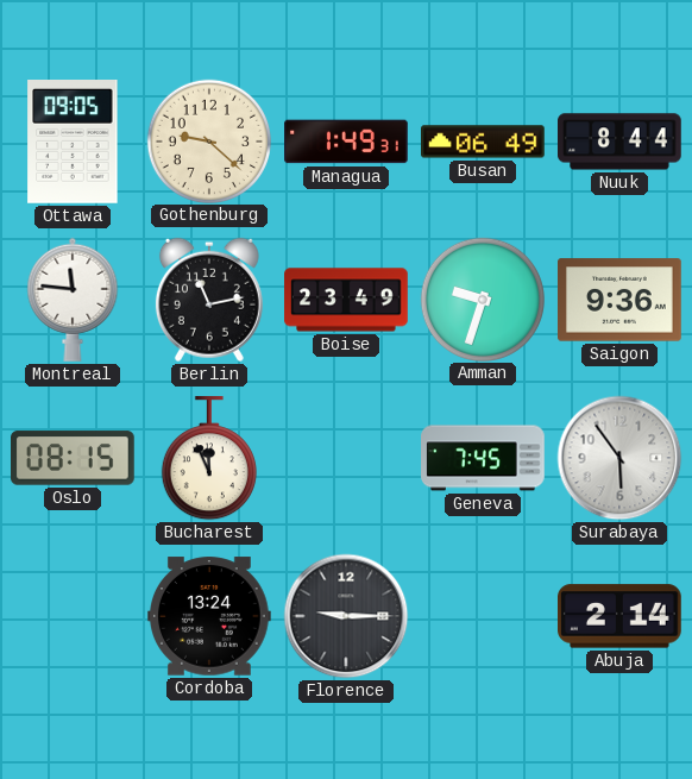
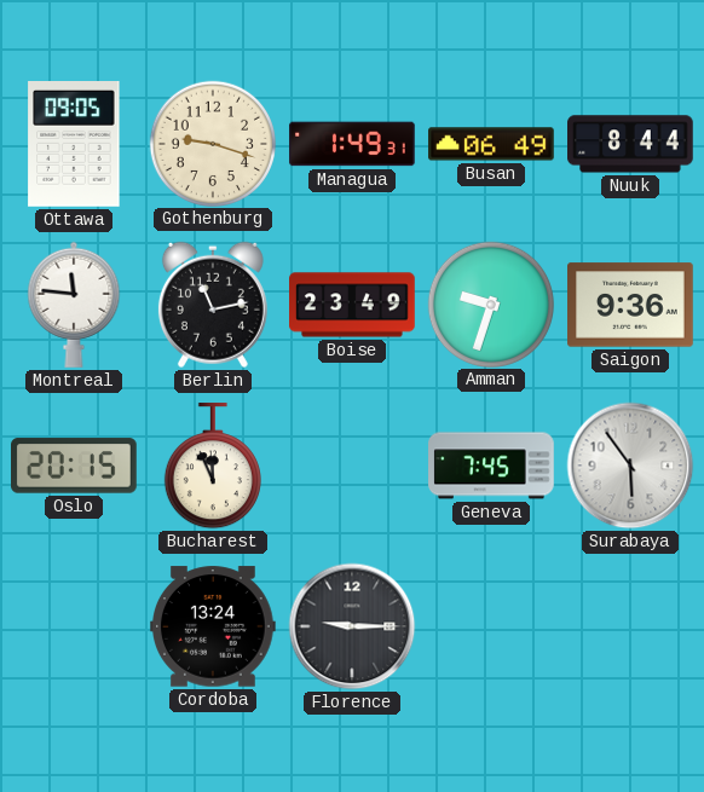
Gothenburg: 9:22 -> 9:18
Oslo: 08:15 -> 20:15
Abuja: 2:14 -> none
